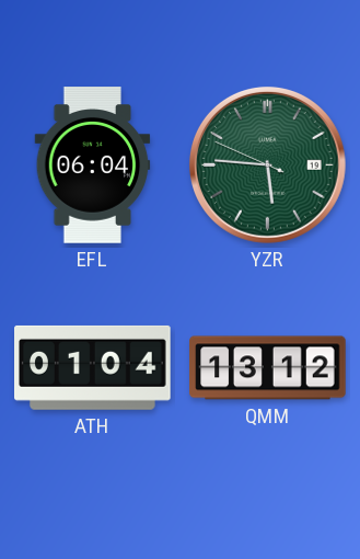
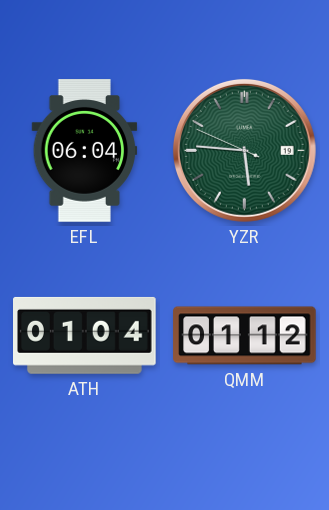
QMM: 13:12 -> 01:12
